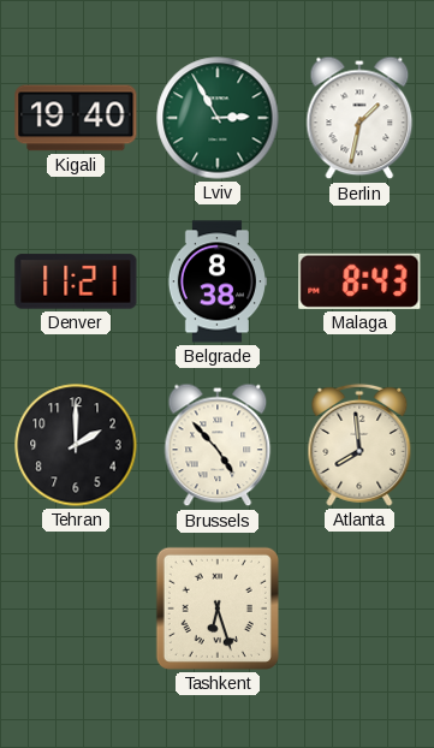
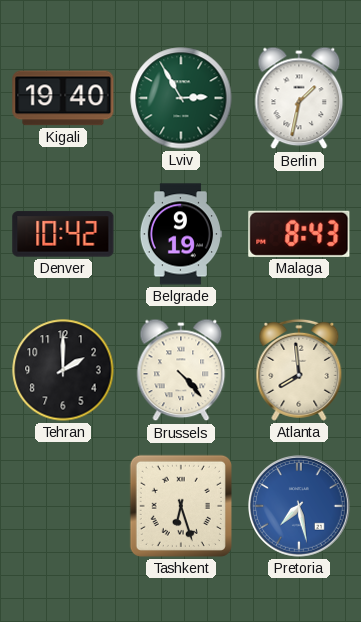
Denver: 11:21 -> 10:42
Belgrade: 8:38 -> 9:19
Brussels: 4:53 -> 4:23
Pretoria: none -> 7:28
